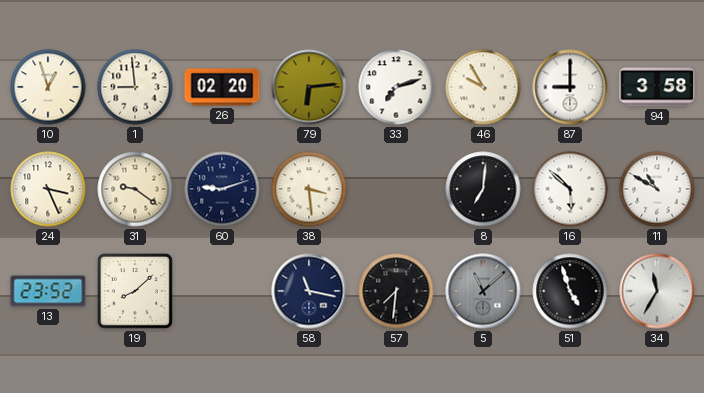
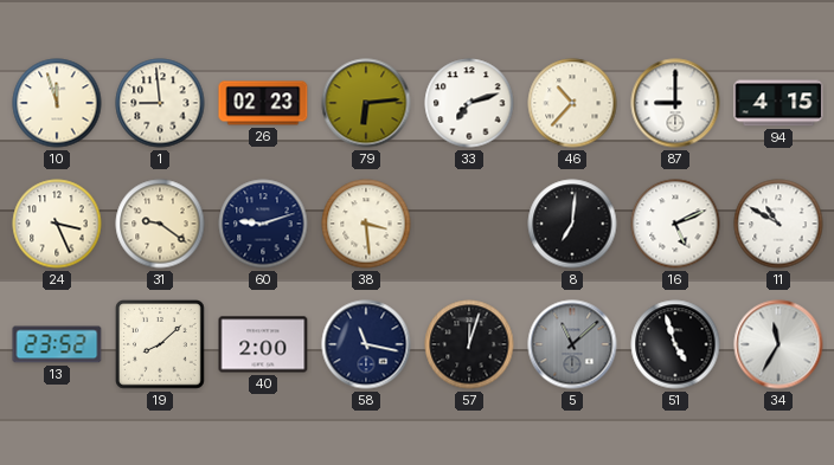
10: 12:57 -> 11:57
26: 02:20 -> 02:23
46: 9:55 -> 10:37
94: 3:58 -> 4:15
16: 5:52 -> 5:11
40: none -> 2:00
57: 7:31 -> 12:03
